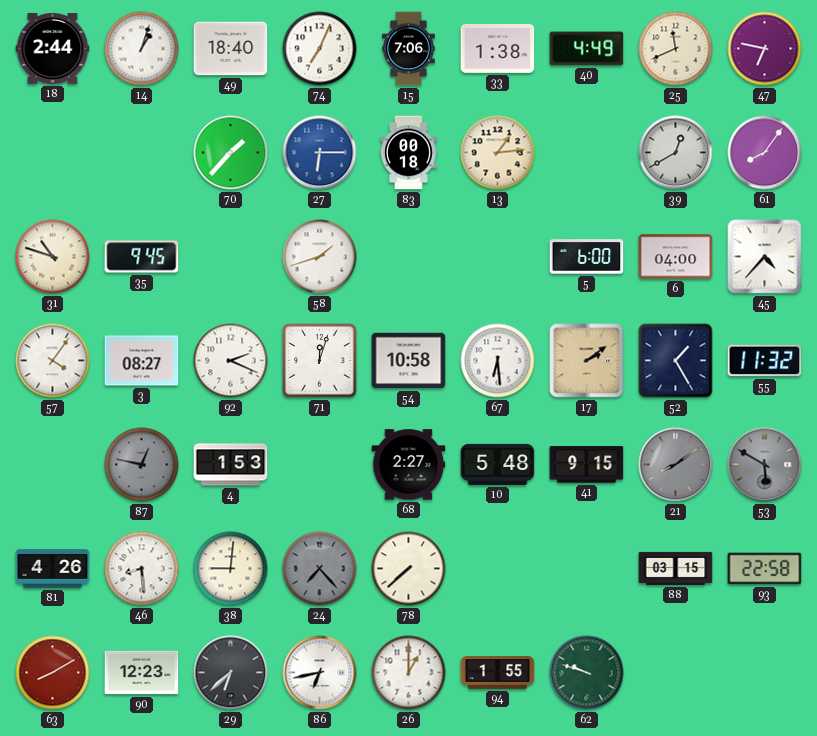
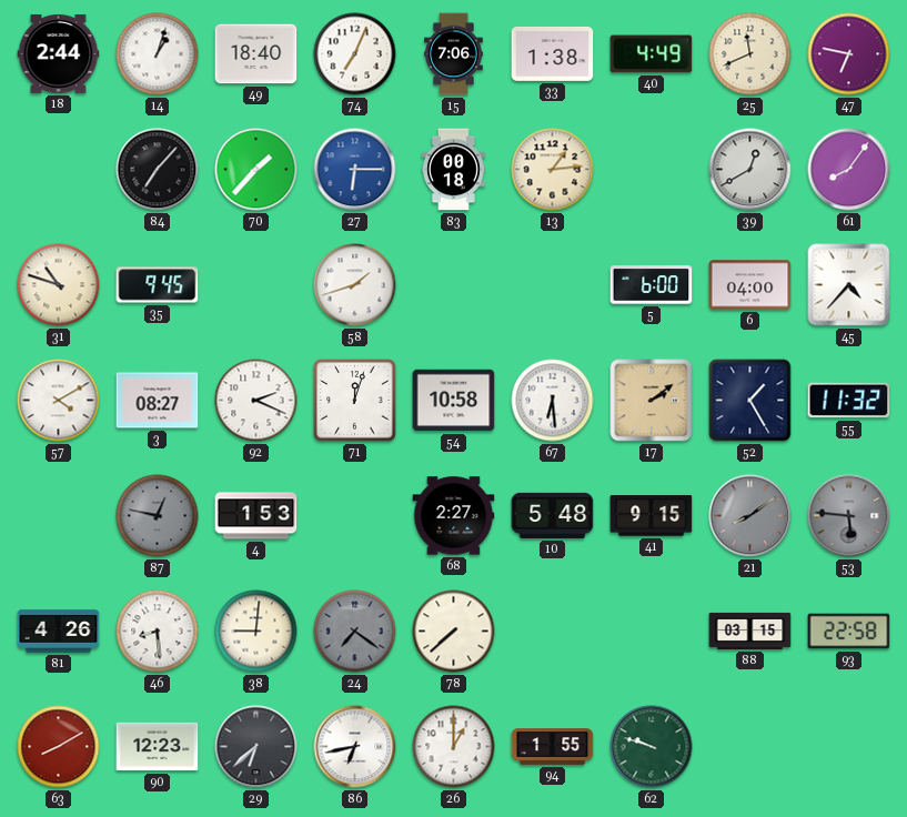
84: none -> 7:07
57: 4:06 -> 4:10
53: 5:50 -> 5:46
24: 7:23 -> 7:21
